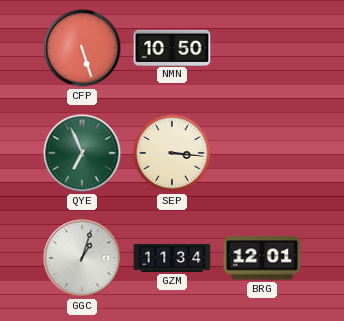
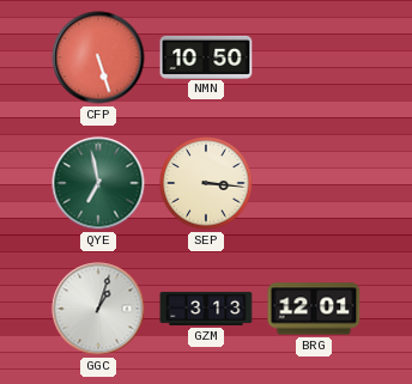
QYE: 6:56 -> 6:58
GZM: 11:34 -> 3:13
